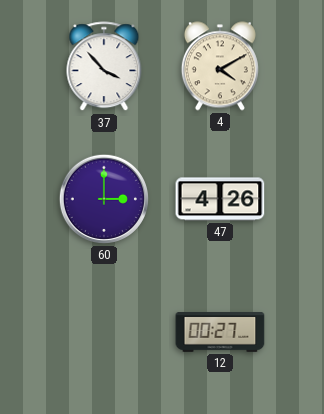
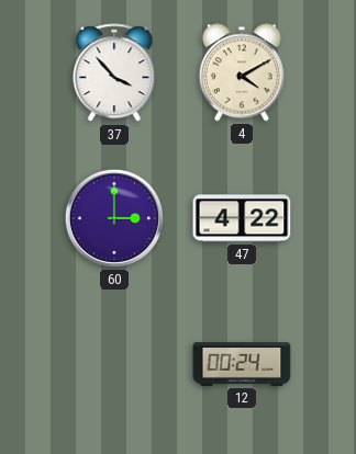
47: 4:26 -> 4:22
12: 00:27 -> 00:24
